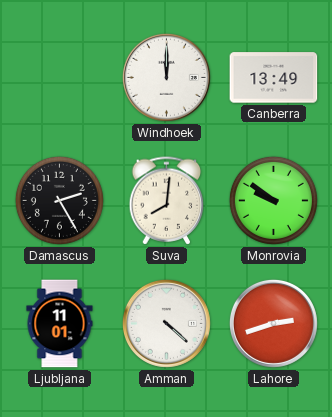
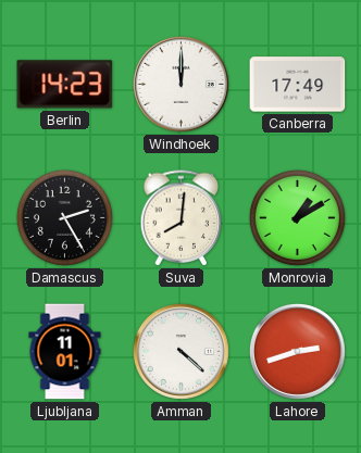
Berlin: none -> 14:23
Canberra: 13:49 -> 17:49
Monrovia: 9:51 -> 1:10
